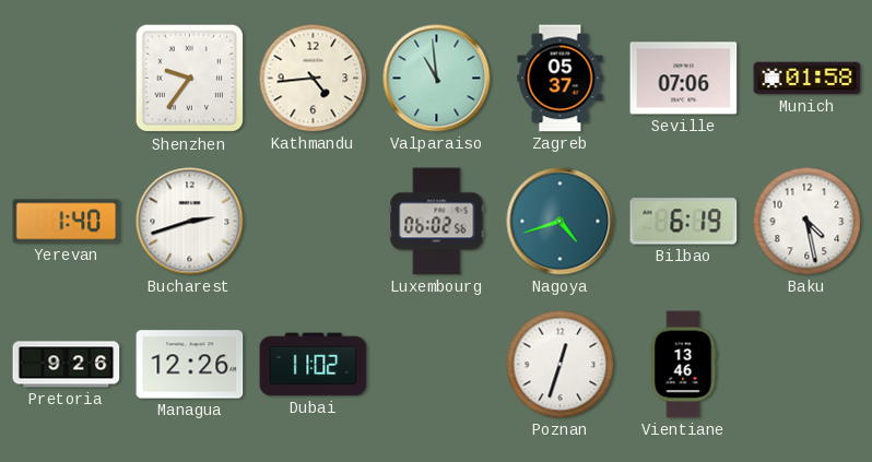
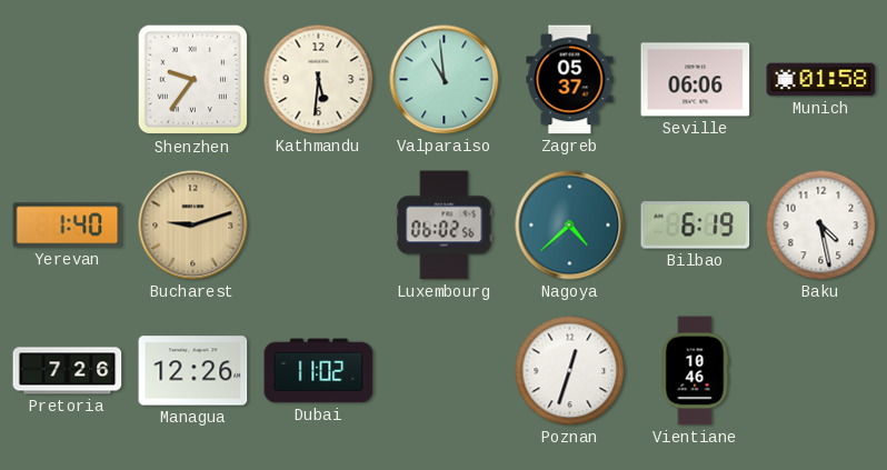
Kathmandu: 4:44 -> 5:31
Seville: 07:06 -> 06:06
Bucharest: 2:42 -> 9:12
Bucharest dial: white -> champagne
Nagoya: 4:42 -> 4:38
Pretoria: 9:26 -> 7:26
Vientiane: 13:46 -> 10:46
